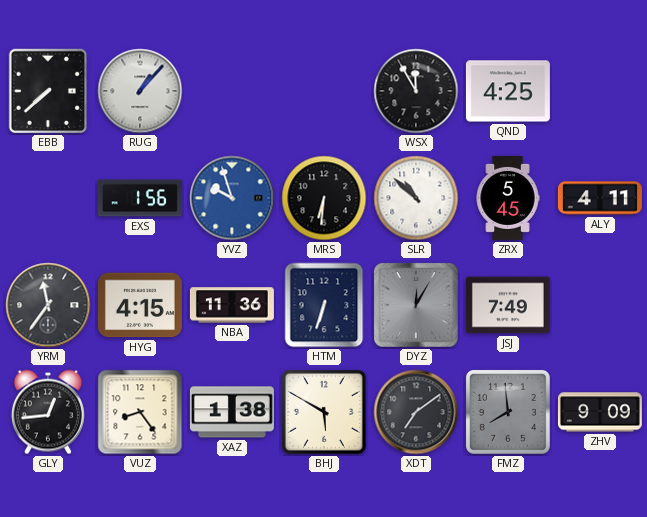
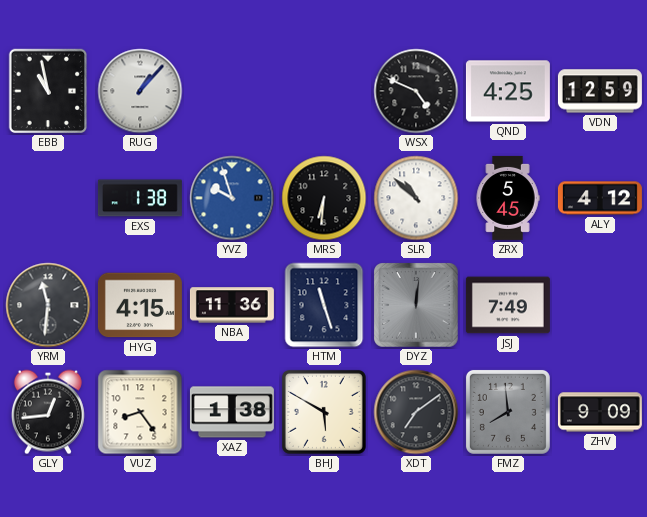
EBB: 7:38 -> 10:58
WSX: 11:55 -> 4:49
VDN: none -> 12:59
EXS: 1:56 -> 1:38
ALY: 4:11 -> 4:12
YRM: 11:36 -> 11:31
HTM: 6:33 -> 11:27
DYZ: 12:05 -> 12:01
